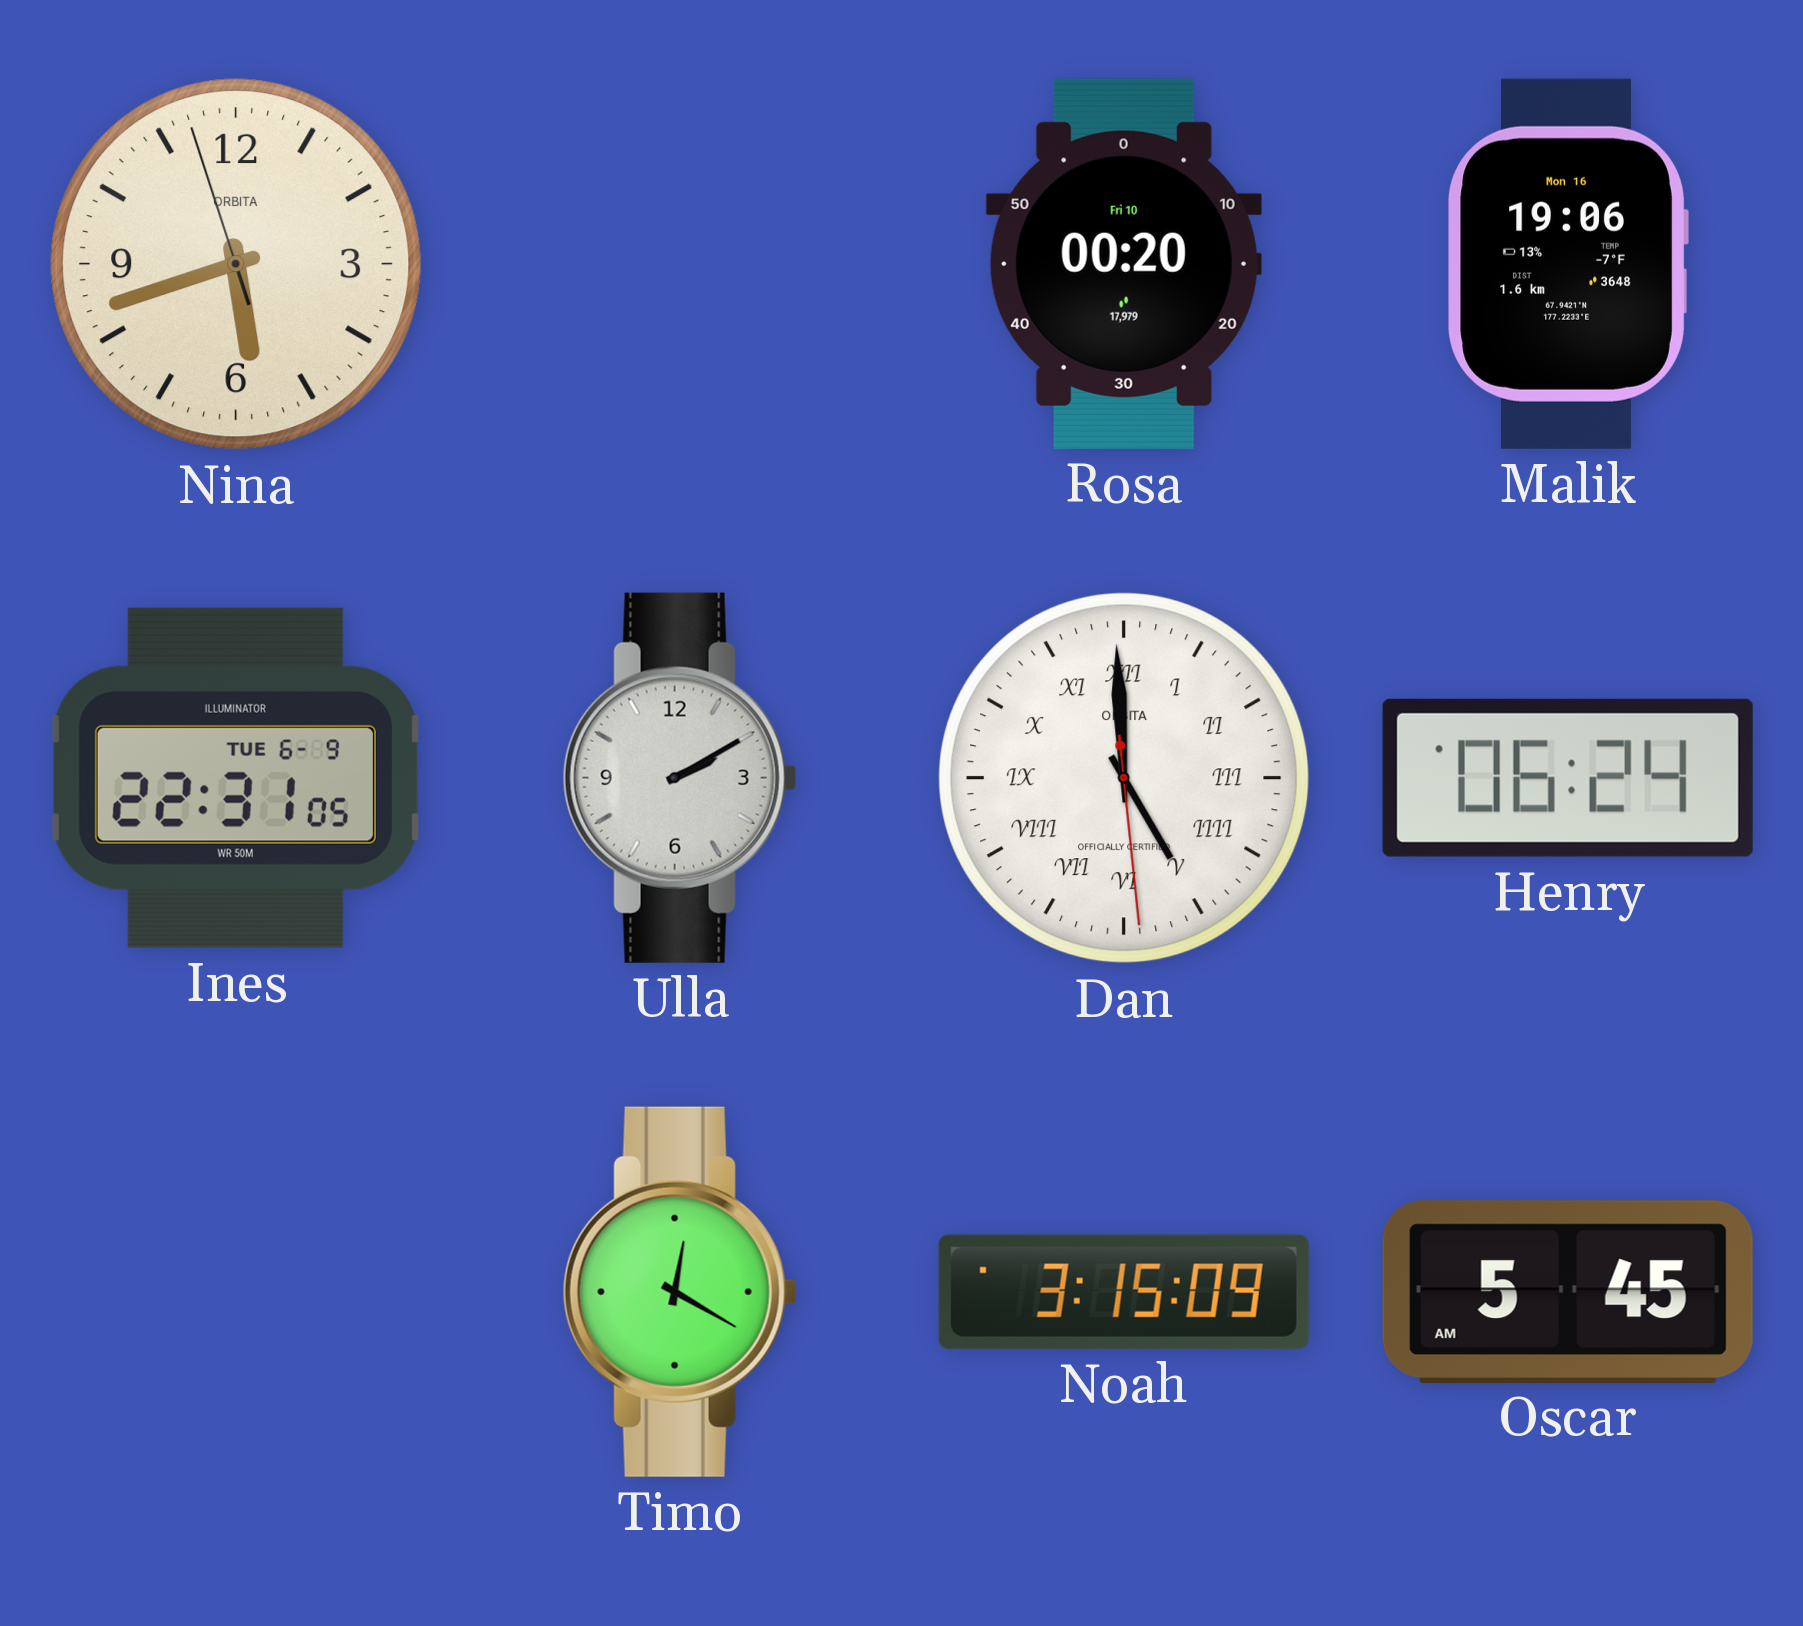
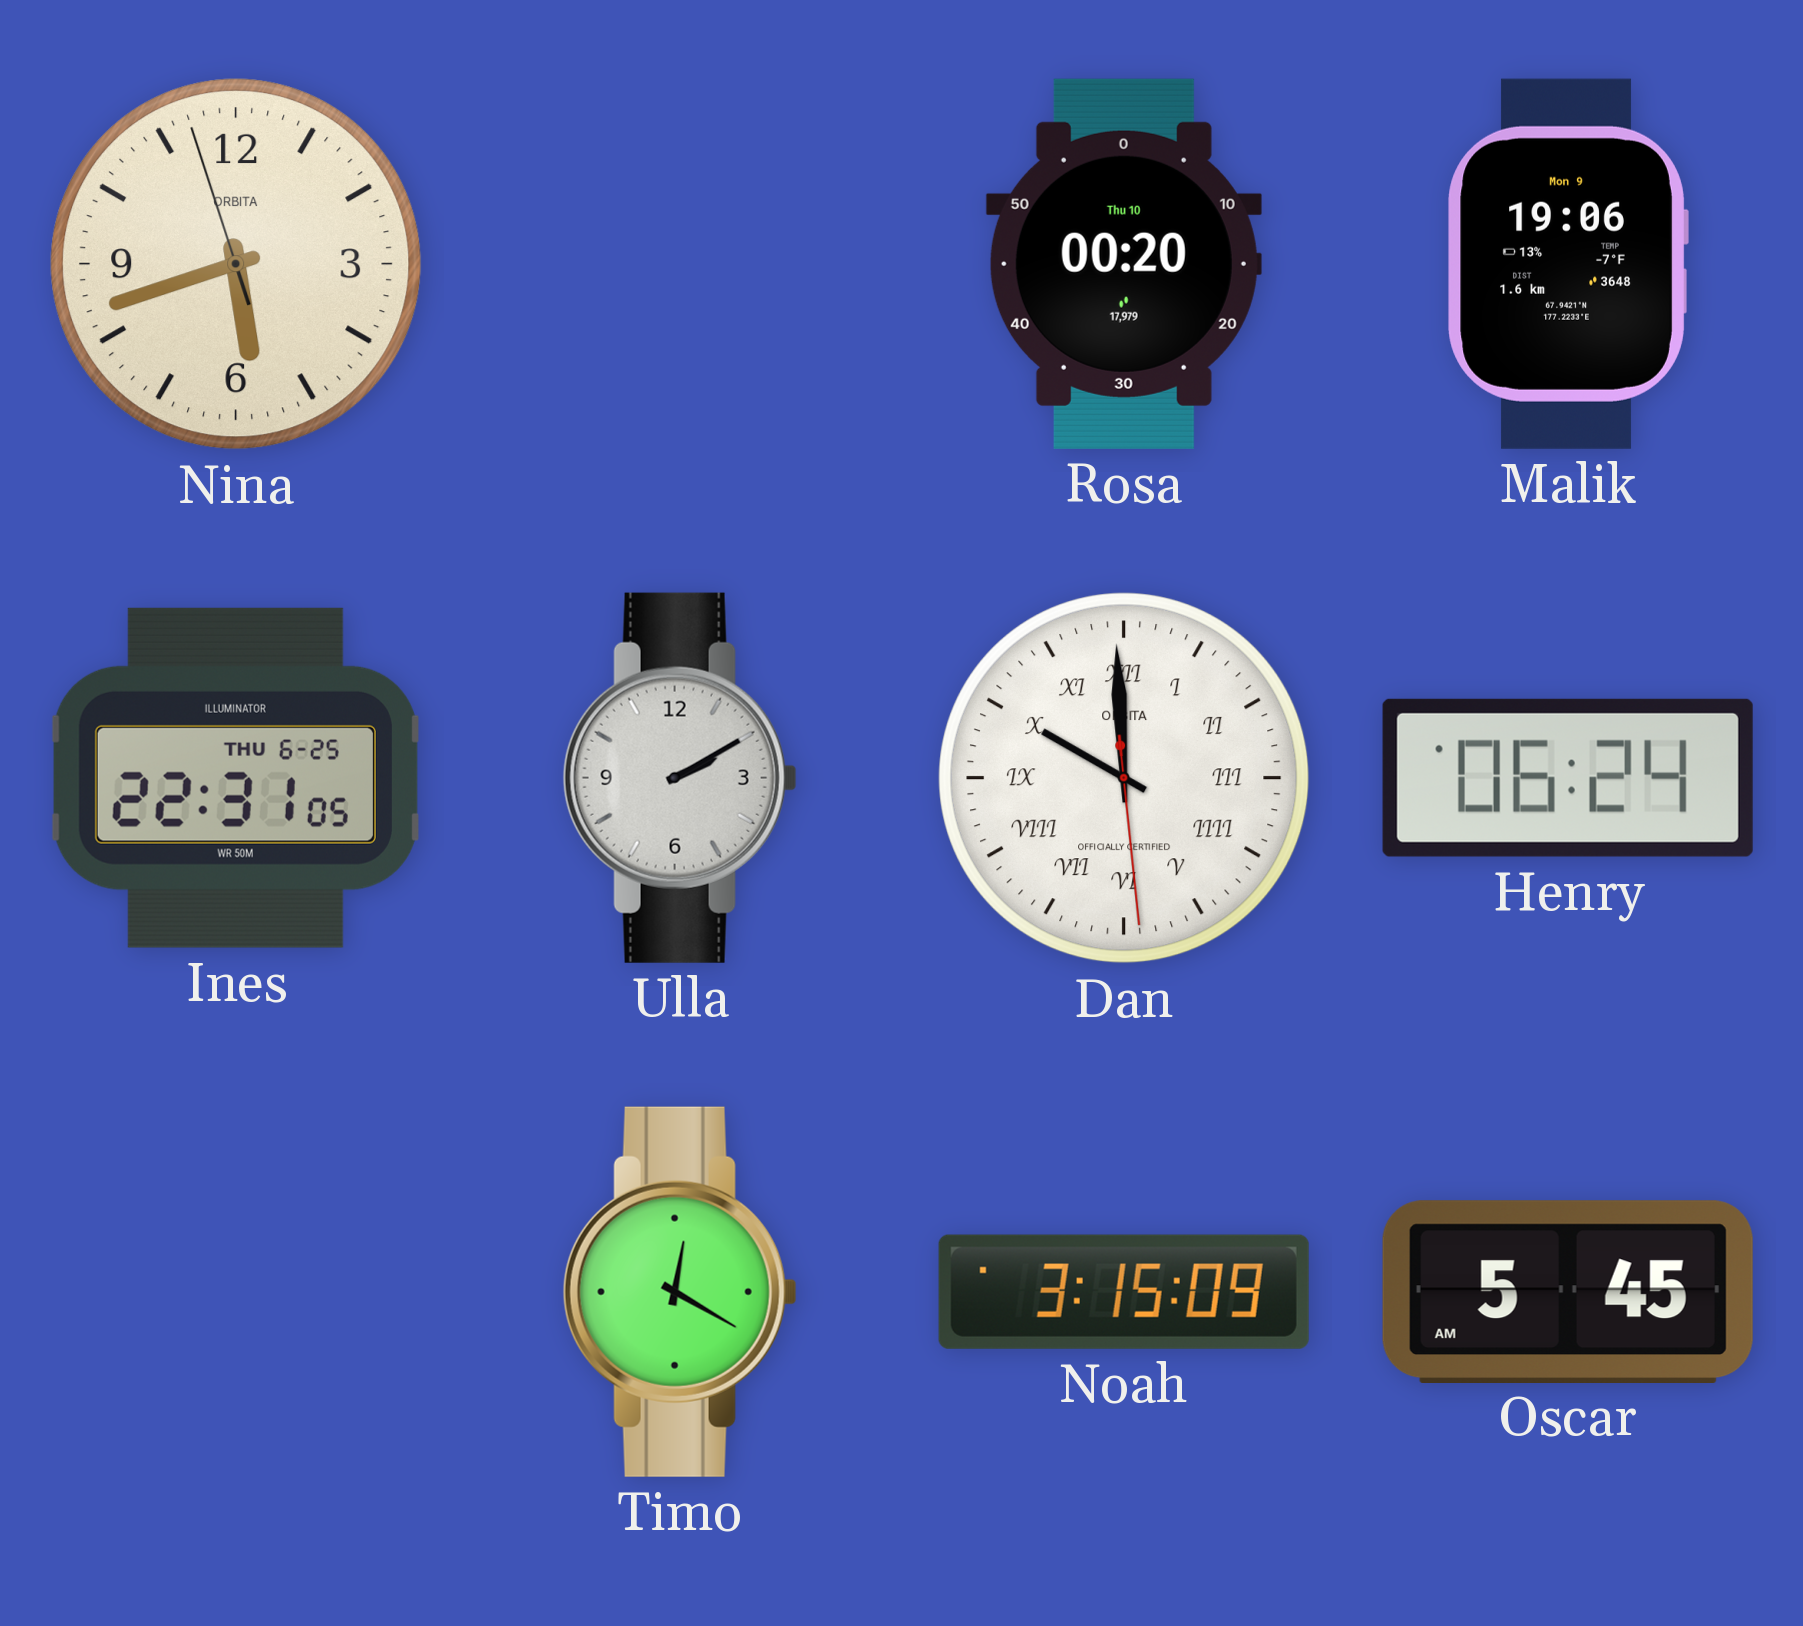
Rosa date: Fri 10 -> Thu 10
Malik date: Mon 16 -> Mon 9
Ines date: TUE 6-9 -> THU 6-25
Dan: 4:59 -> 9:59
